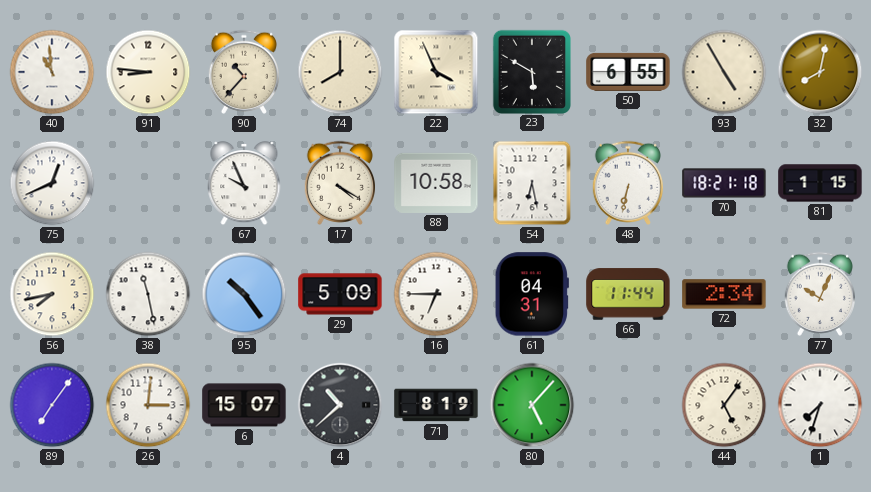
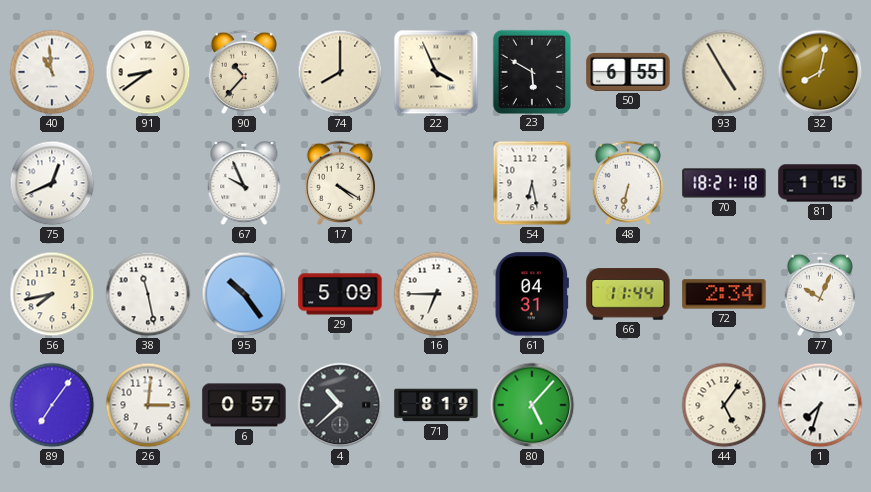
91: 8:46 -> 8:39
88: 10:58 -> none
6: 15:07 -> 0:57
